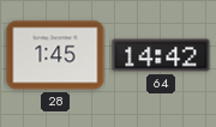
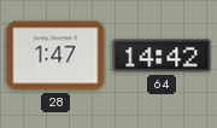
28: 1:45 -> 1:47
